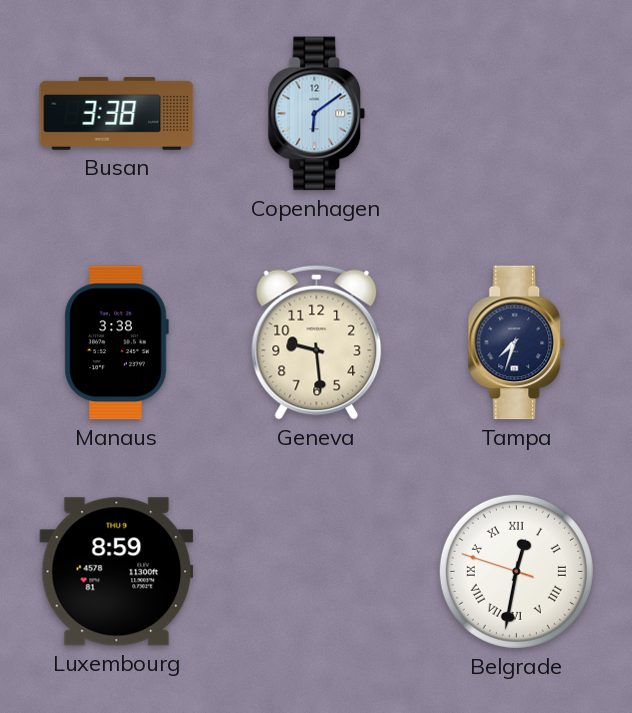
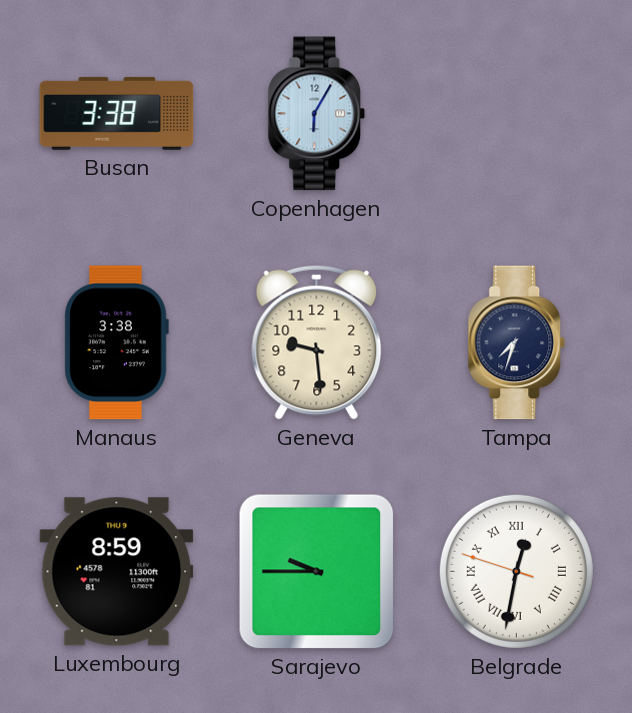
Copenhagen: 6:09 -> 6:05
Sarajevo: none -> 9:45
